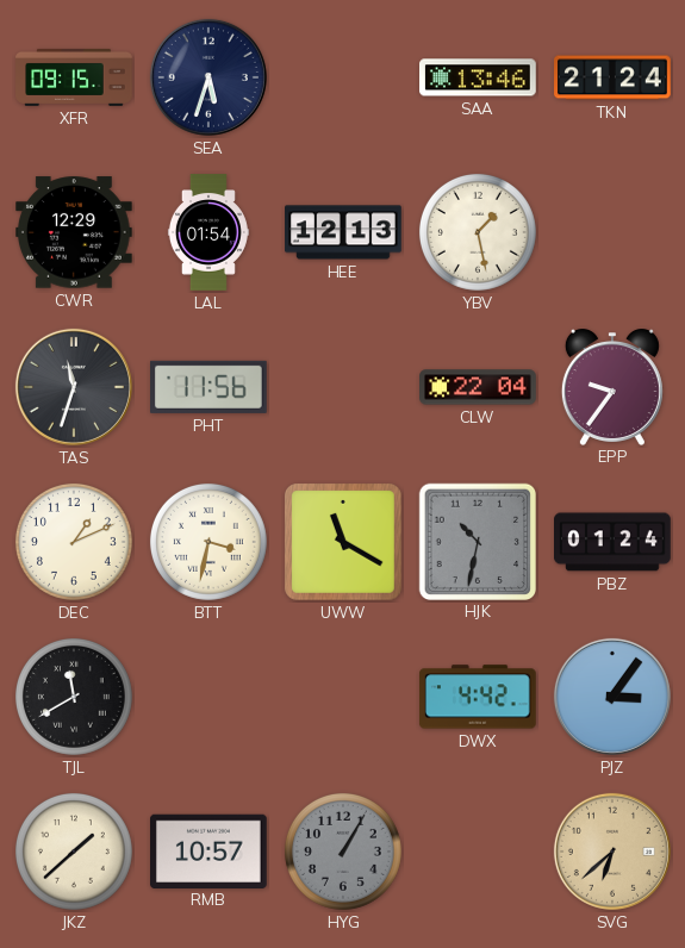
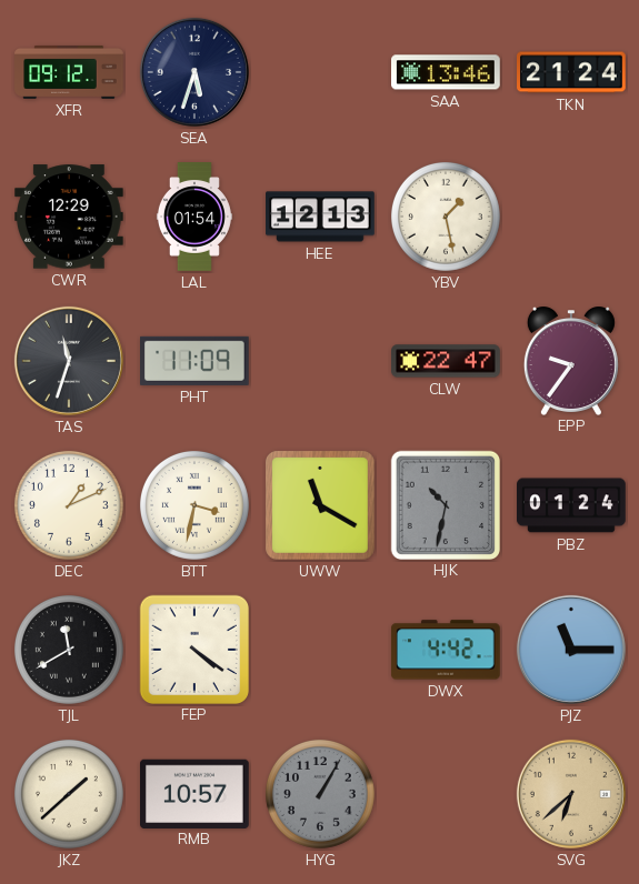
XFR: 09:15 -> 09:12
PHT: 11:56 -> 11:09
CLW: 22:04 -> 22:47
FEP: none -> 4:21
PJZ: 3:06 -> 11:15
